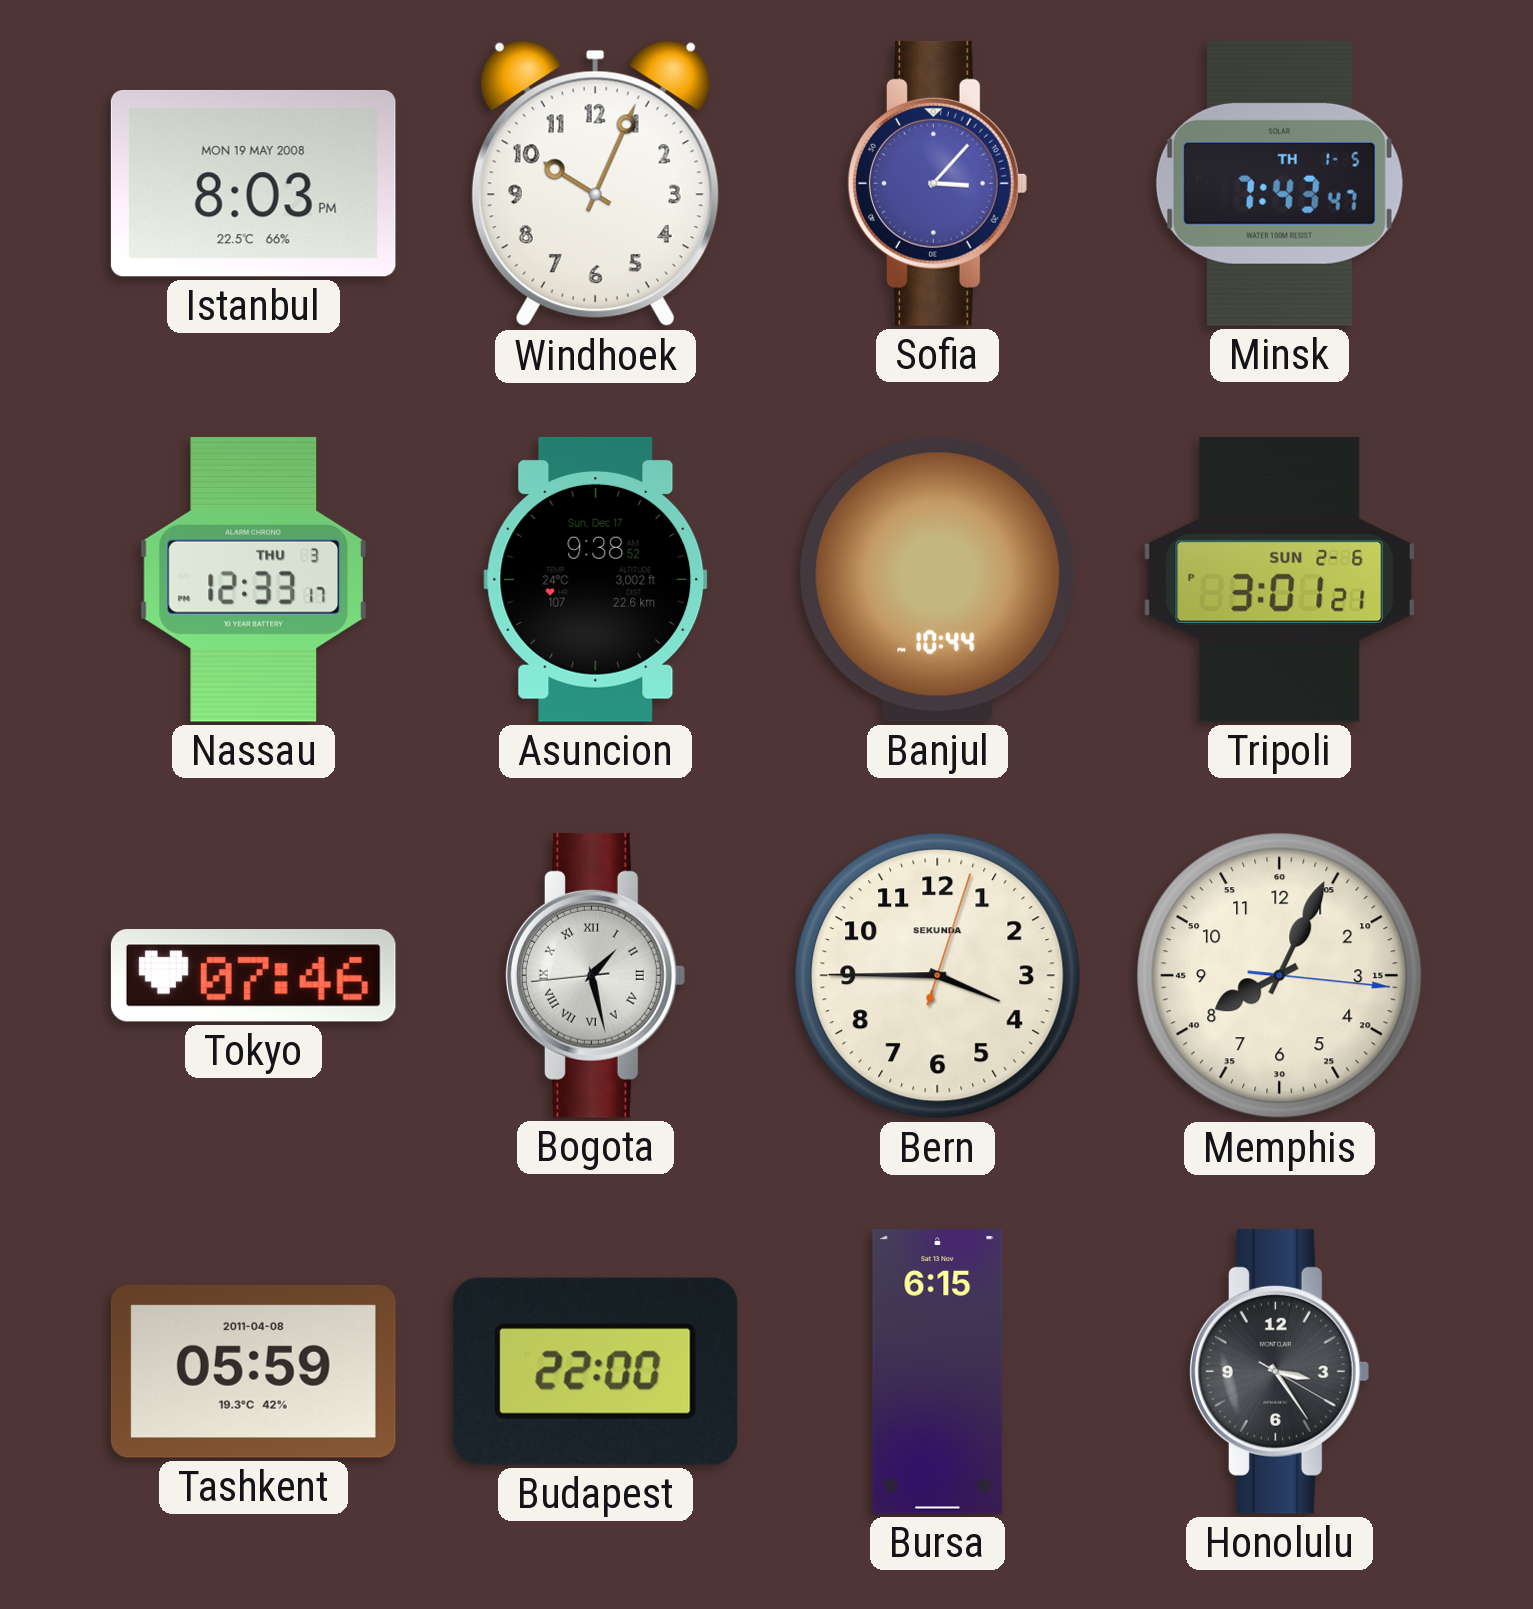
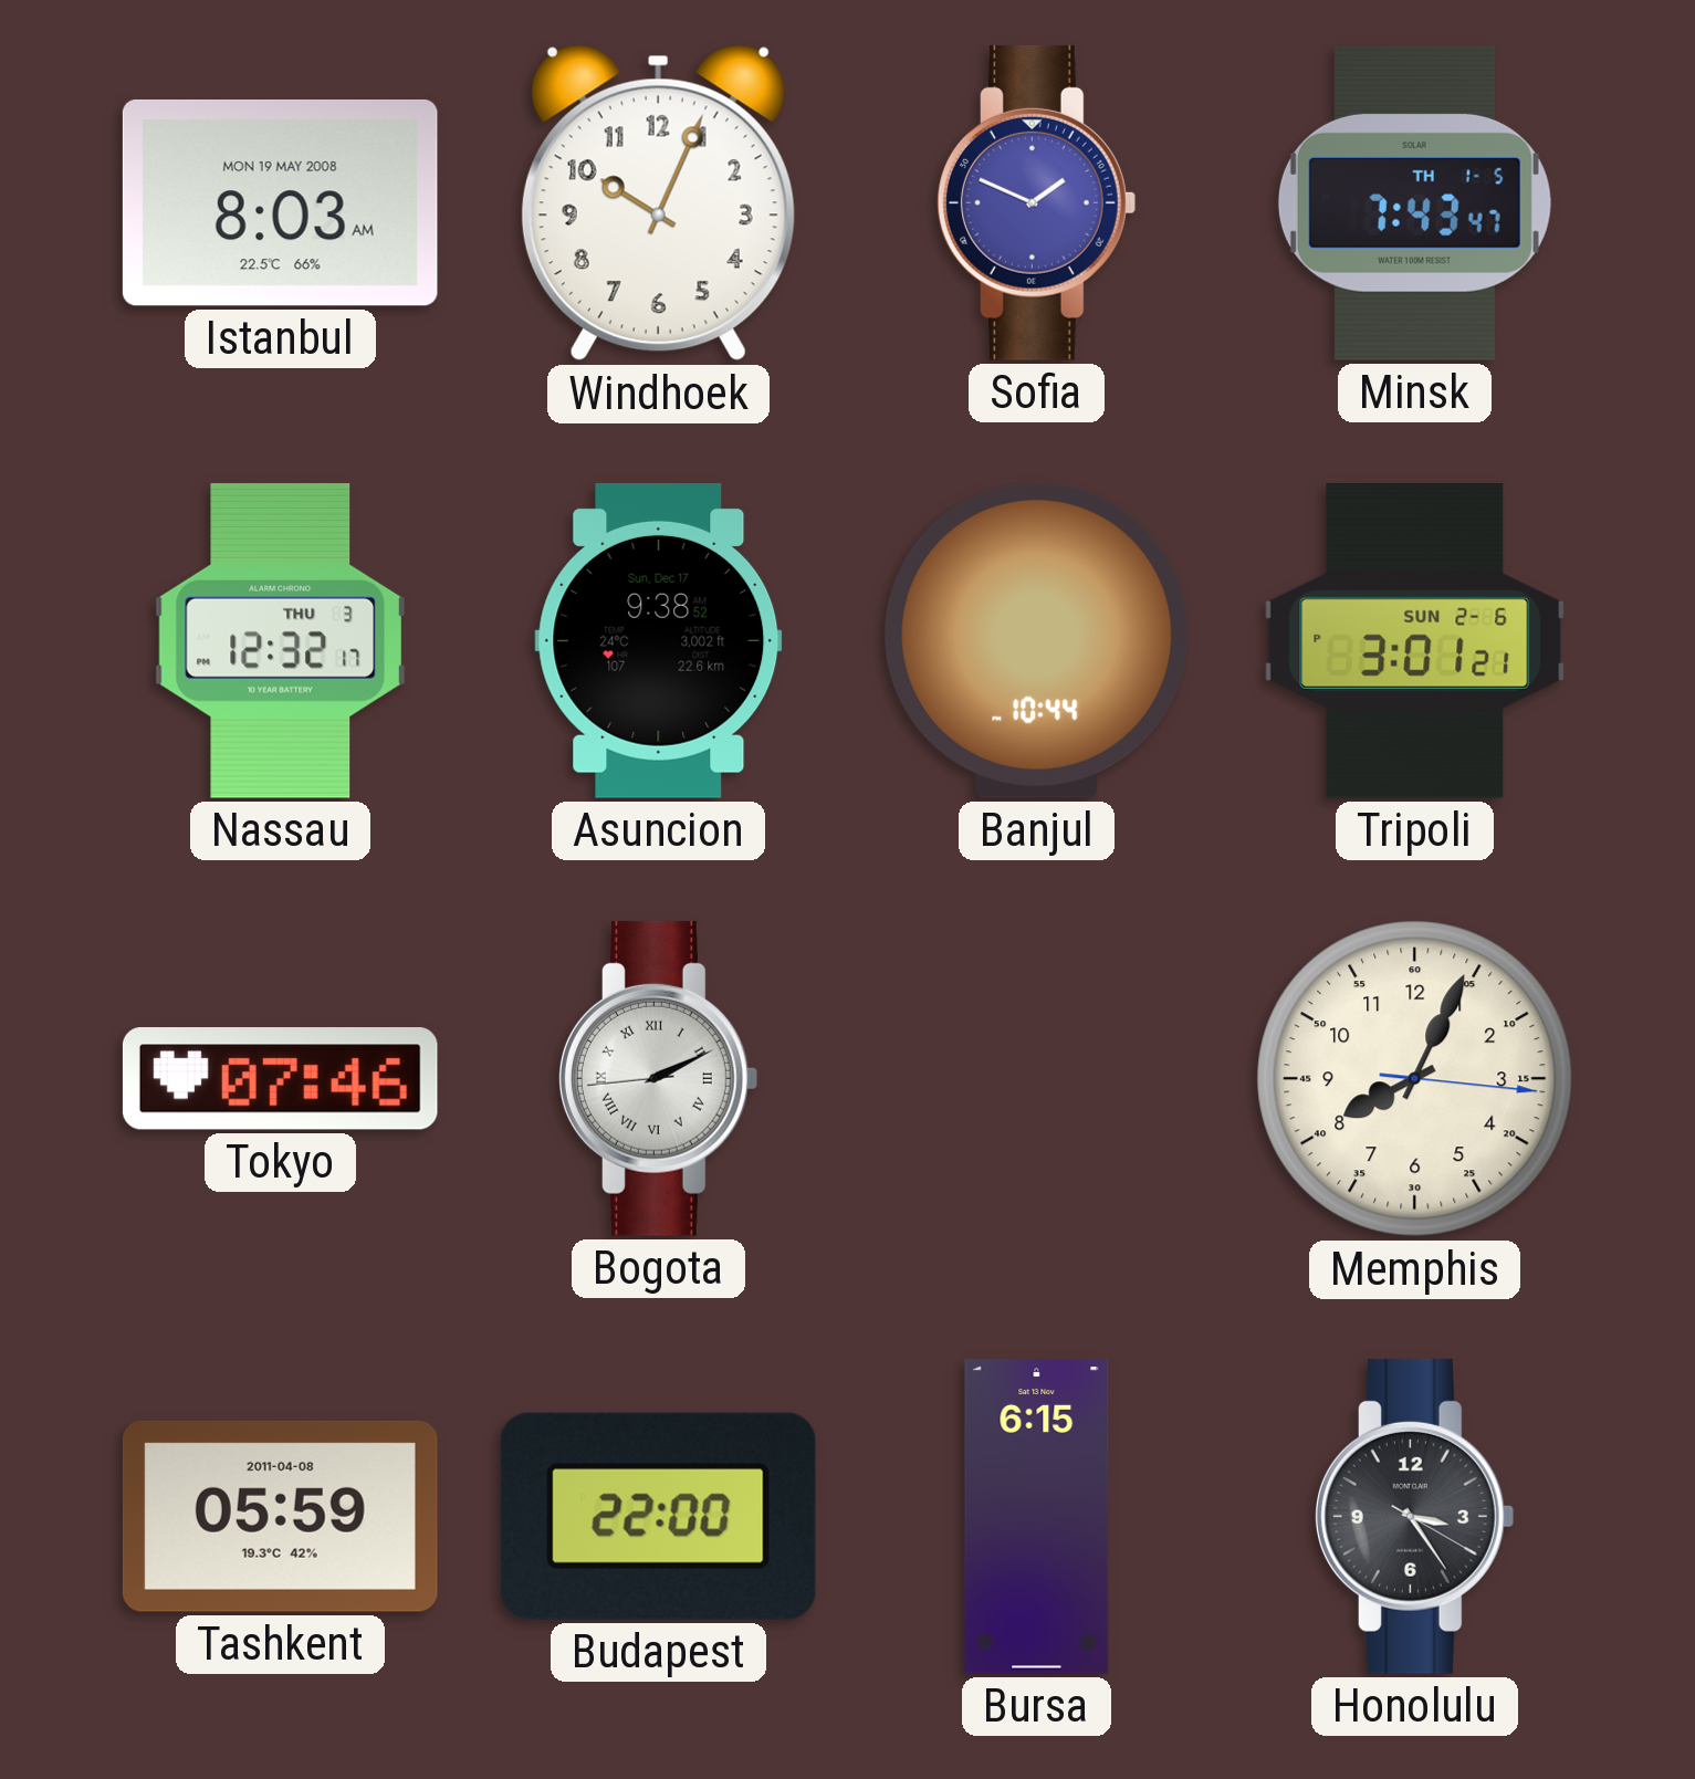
Istanbul: 8:03 PM -> 8:03 AM
Sofia: 3:07 -> 1:49
Nassau: 12:33 -> 12:32
Bogota: 1:27 -> 2:10
Bern: 3:45 -> none
